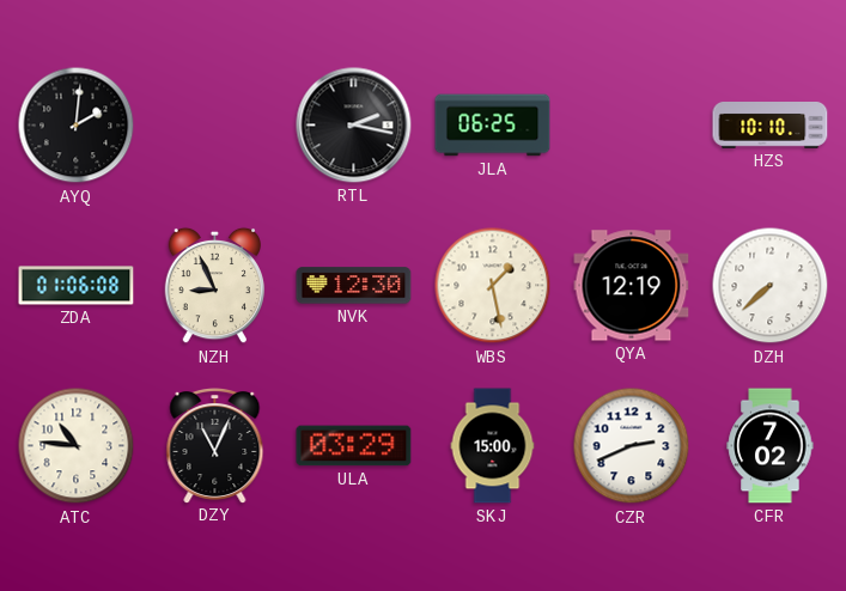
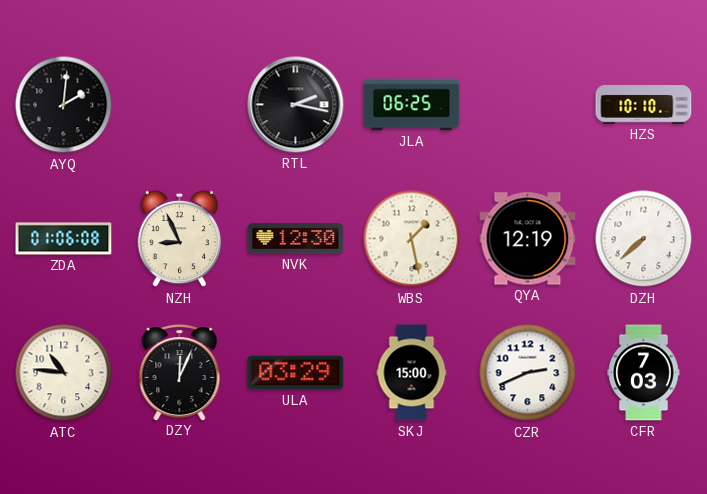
DZY: 11:04 -> 12:04
CFR: 7:02 -> 7:03
